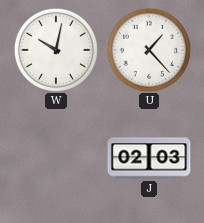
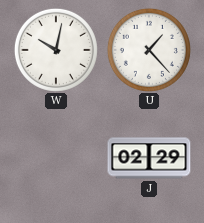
J: 02:03 -> 02:29
